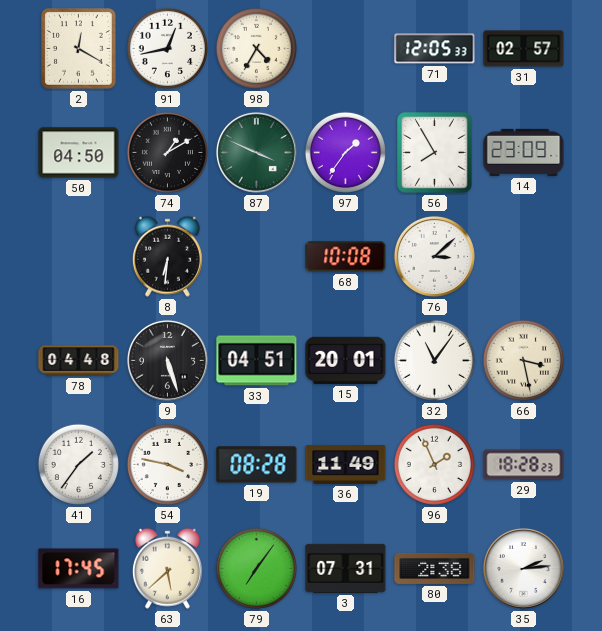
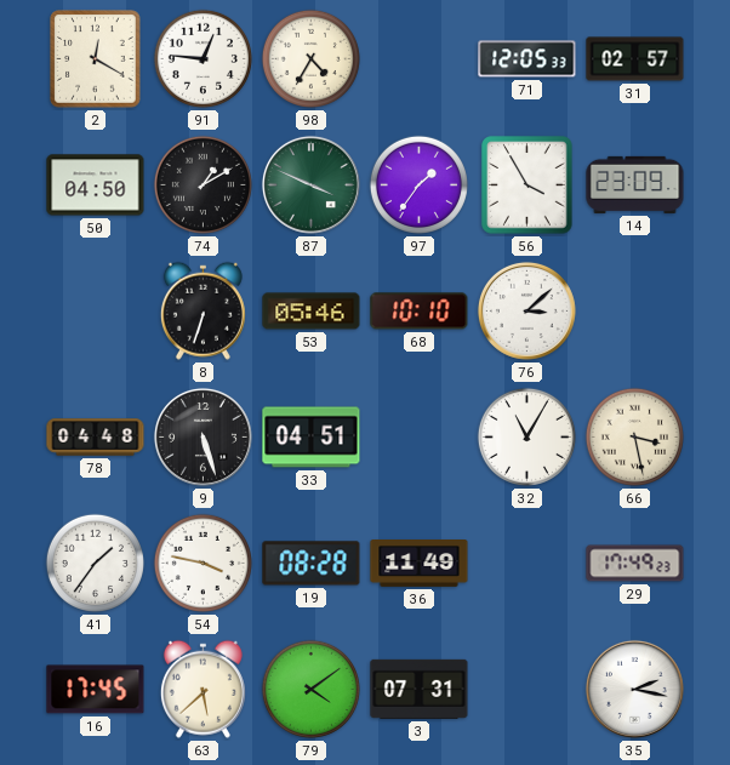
91: 12:43 -> 12:46
56: 7:55 -> 3:55
8: 6:31 -> 6:33
53: none -> 05:46
68: 10:08 -> 10:10
15: 20:01 -> none
32: 11:06 -> 11:05
96: 1:56 -> none
29: 18:28 -> 17:49
79: 7:06 -> 4:09
80: 2:38 -> none
35: 2:14 -> 2:17
